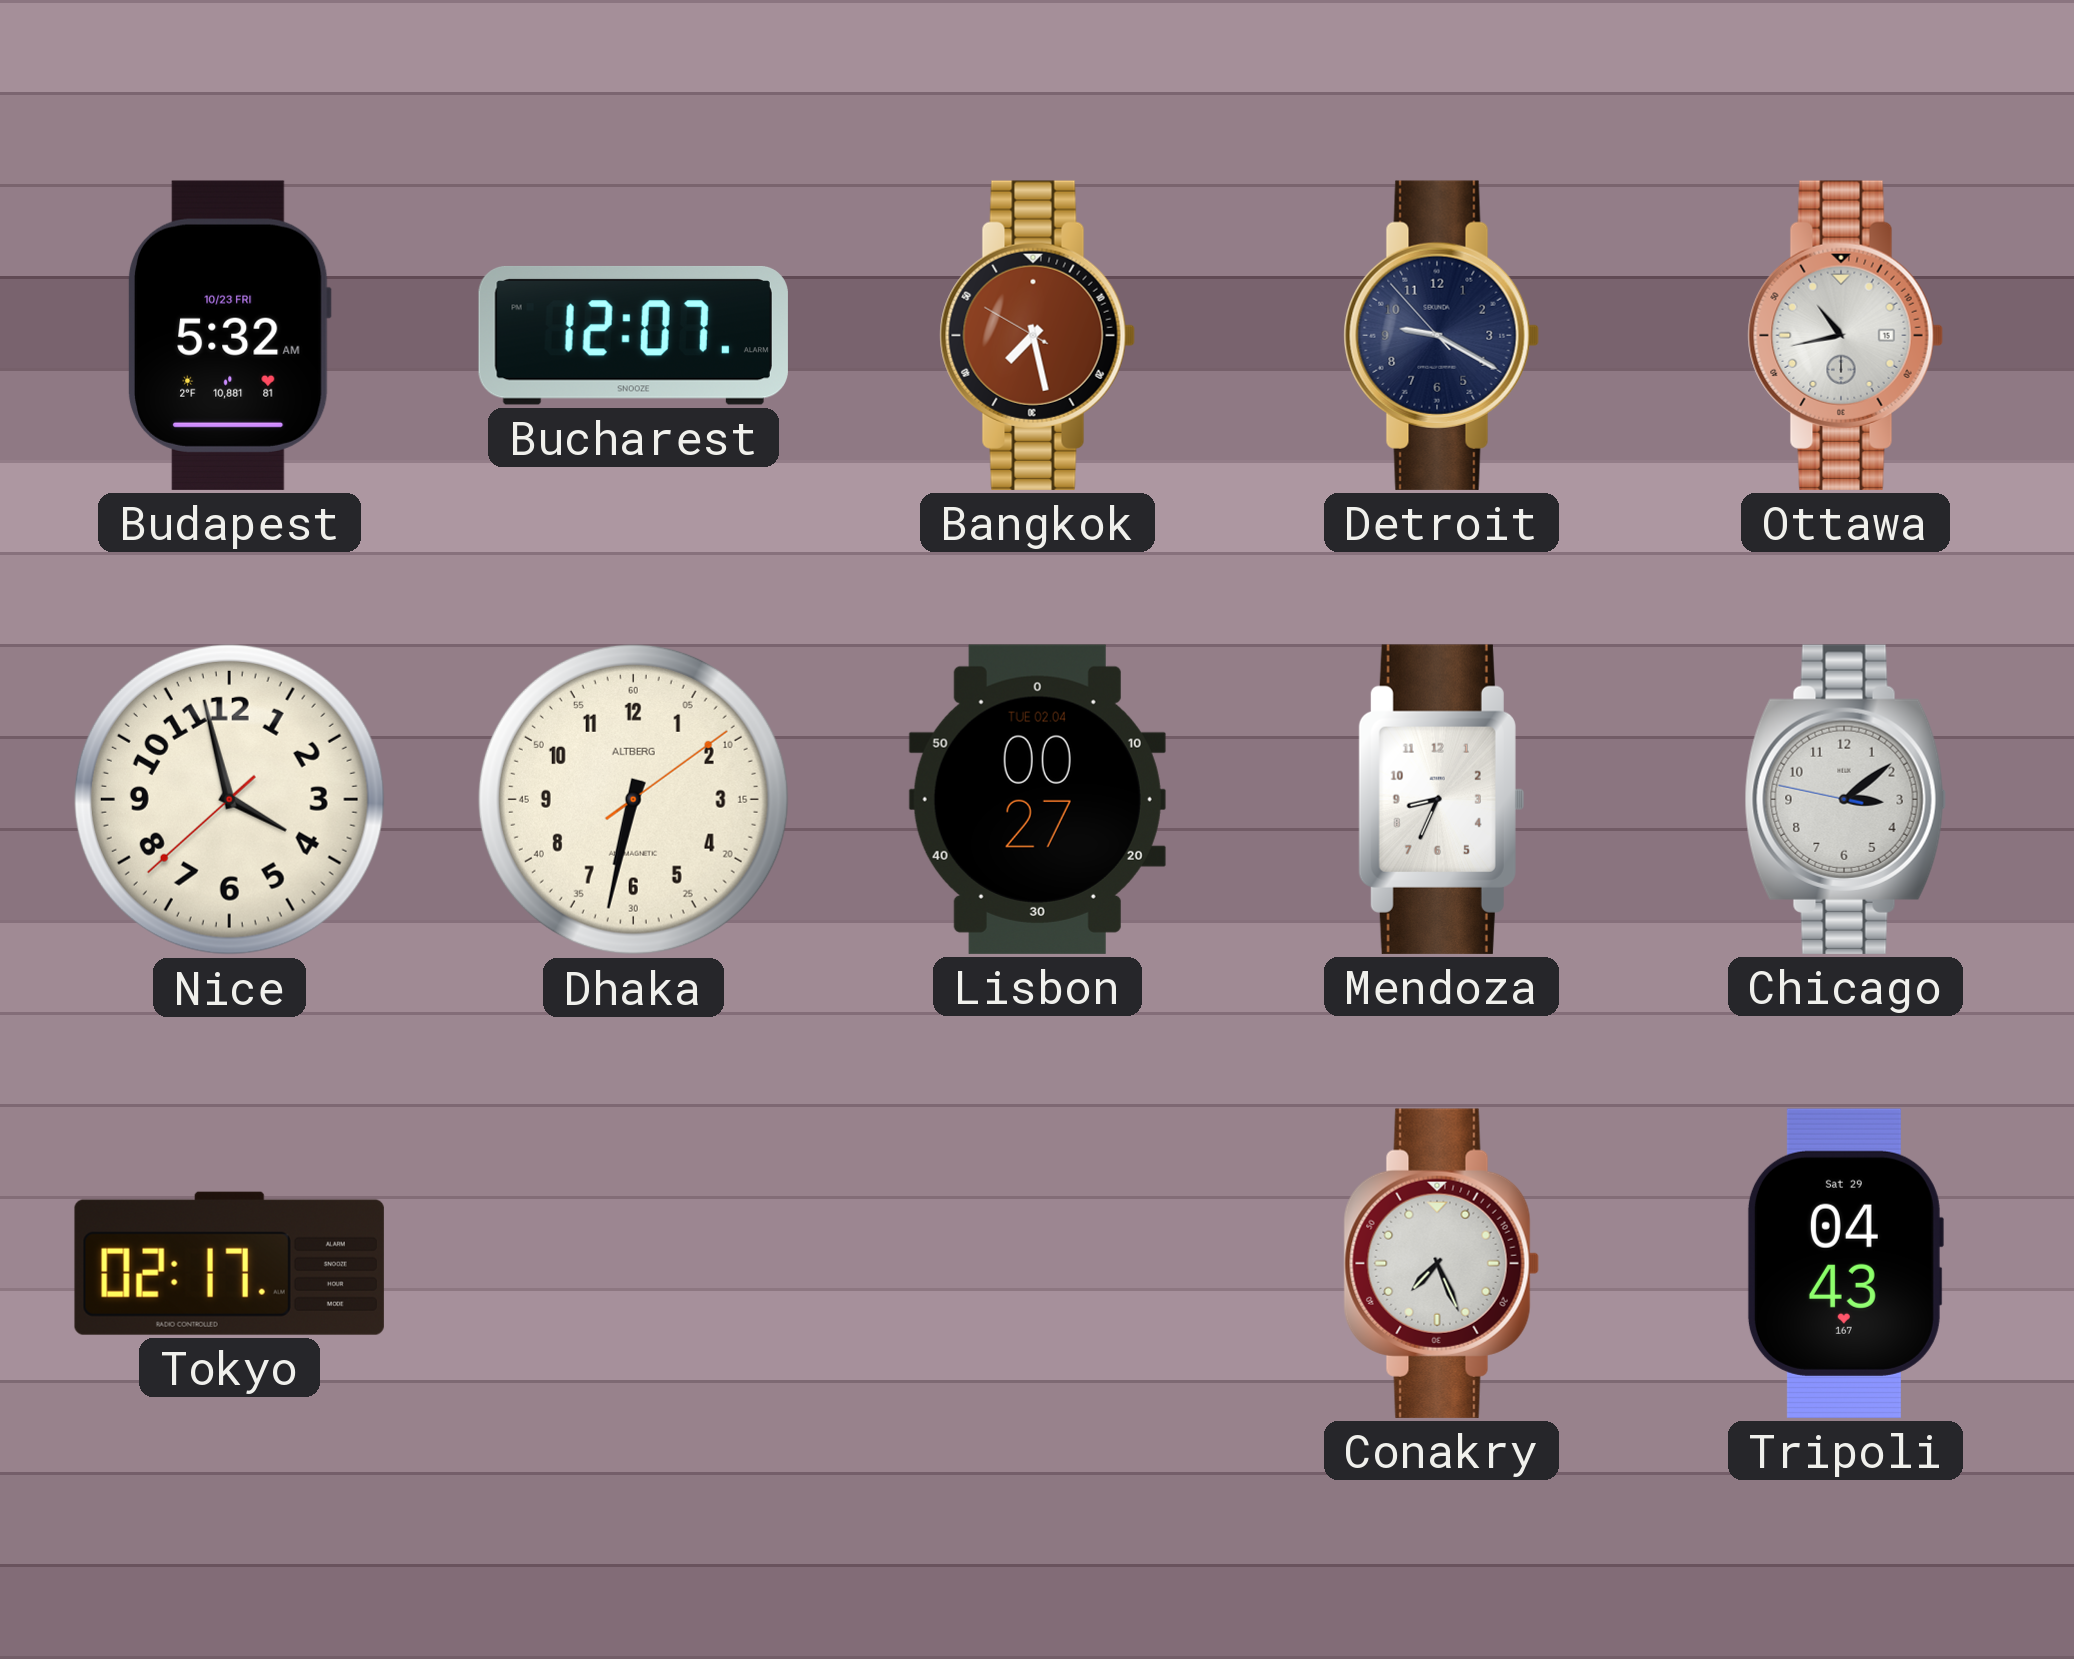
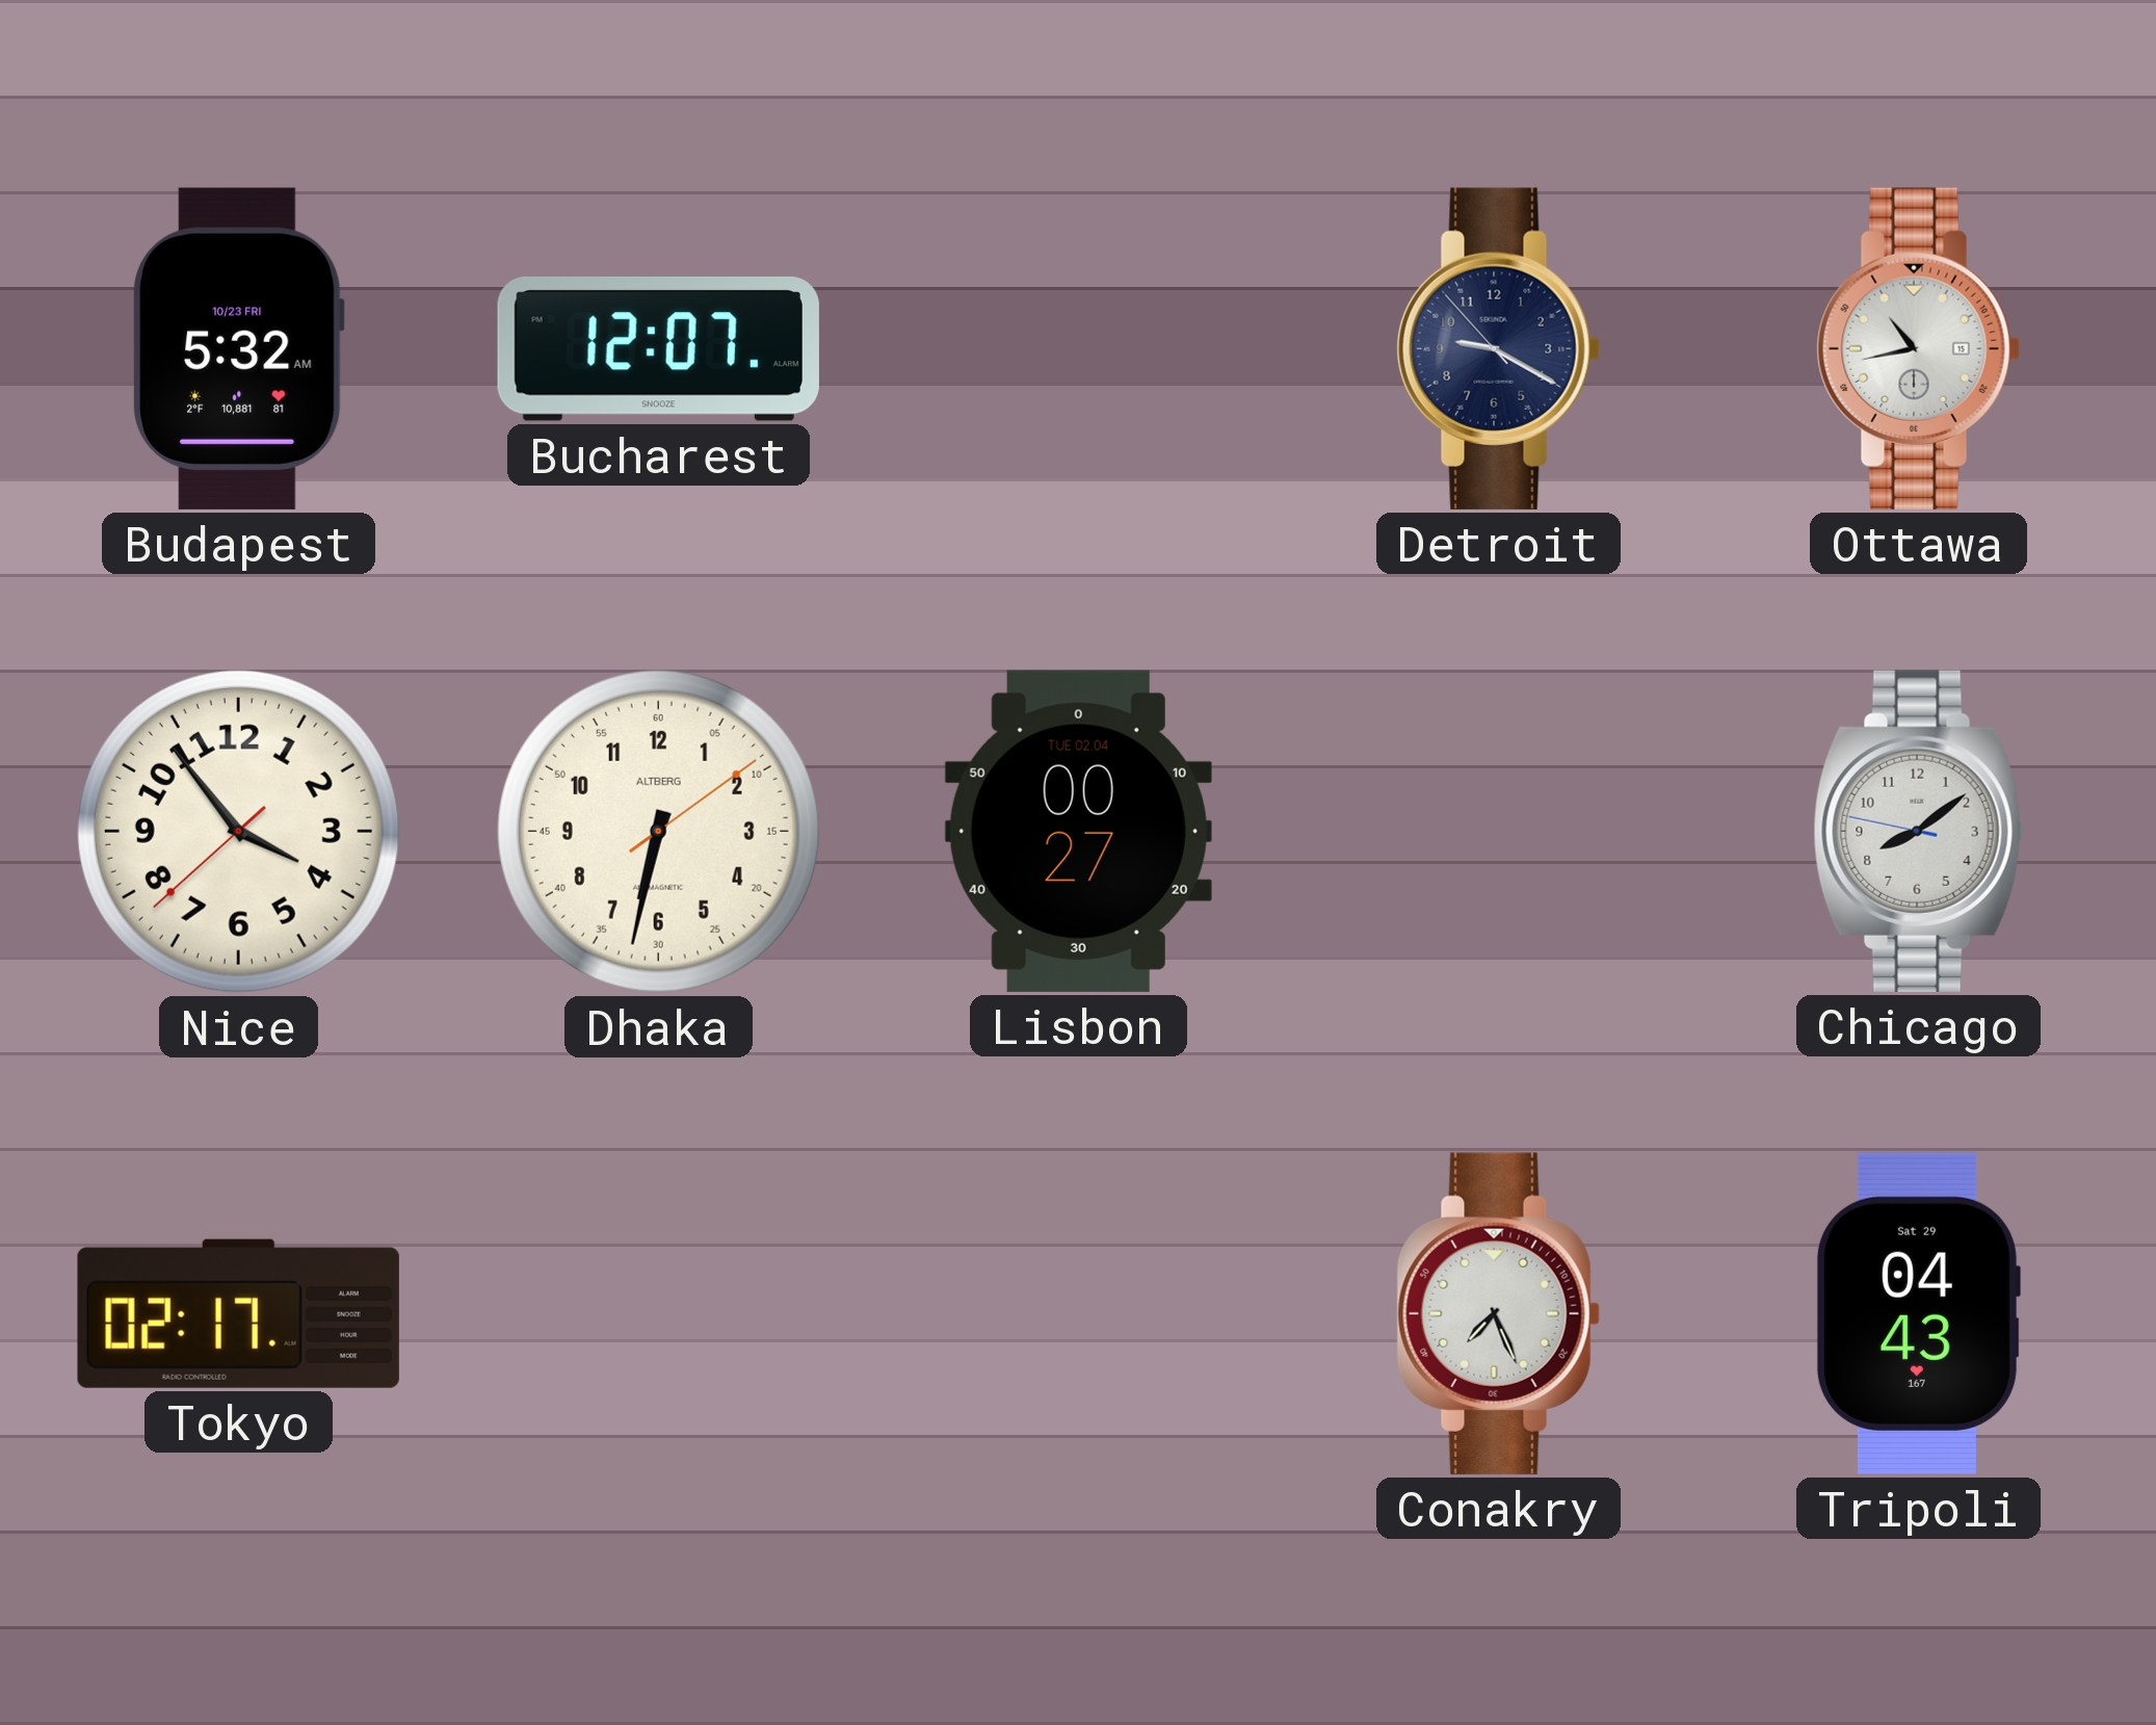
Bangkok: 7:27 -> none
Nice: 3:57 -> 3:53
Mendoza: 8:34 -> none
Chicago: 3:08 -> 8:08
